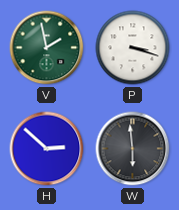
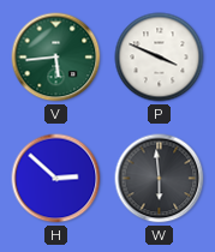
V: 1:58 -> 5:44
P: 3:18 -> 3:49
